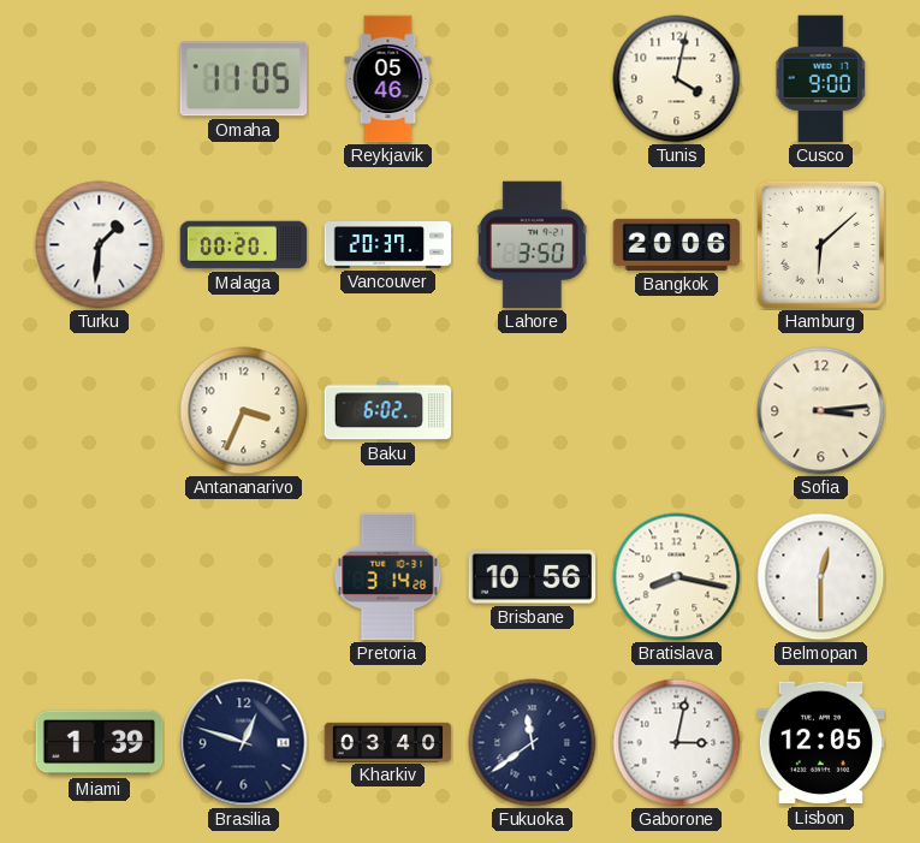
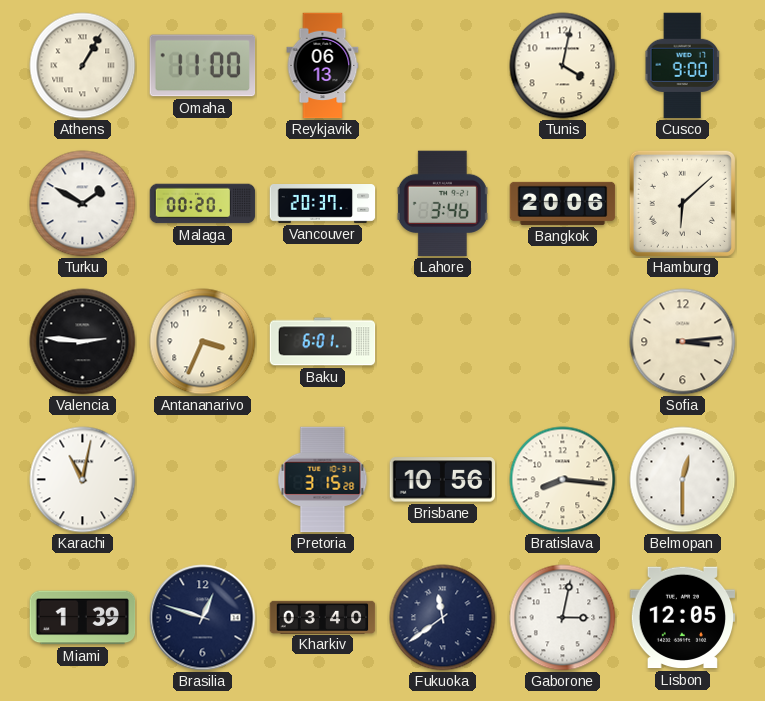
Athens: none -> 1:05
Omaha: 11:05 -> 11:00
Reykjavik: 05:46 -> 06:13
Turku: 1:31 -> 1:50
Lahore: 3:50 -> 3:46
Valencia: none -> 2:46
Baku: 6:02 -> 6:01
Karachi: none -> 11:02
Pretoria: 3:14 -> 3:15
Bratislava: 8:17 -> 8:16
